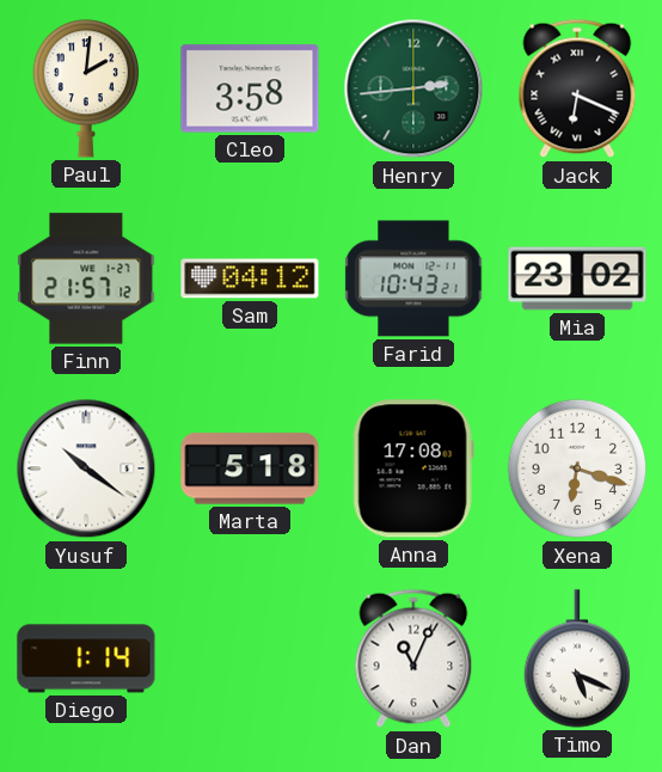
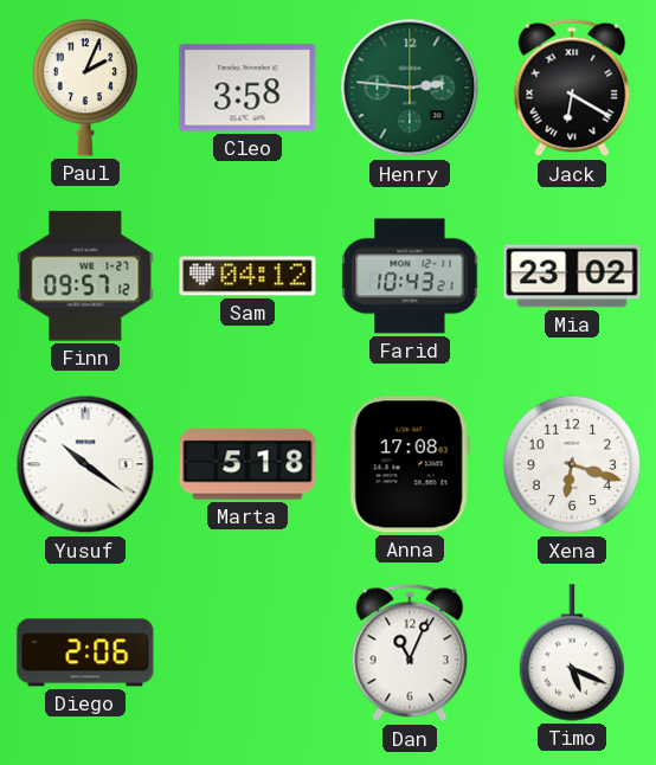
Paul: 2:01 -> 2:04
Henry: 2:44 -> 2:46
Jack: 6:19 -> 6:20
Finn: 21:57 -> 09:57
Diego: 1:14 -> 2:06
